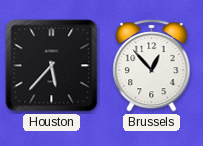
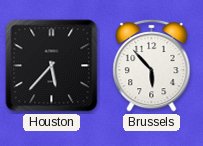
Brussels: 12:53 -> 5:53
